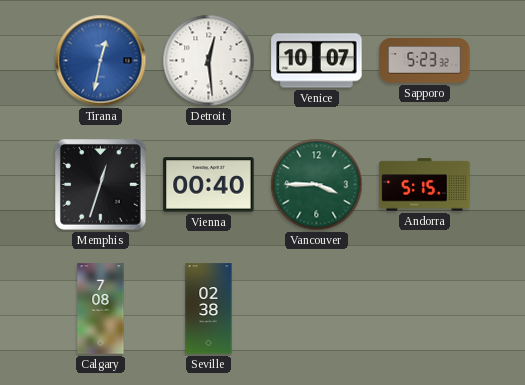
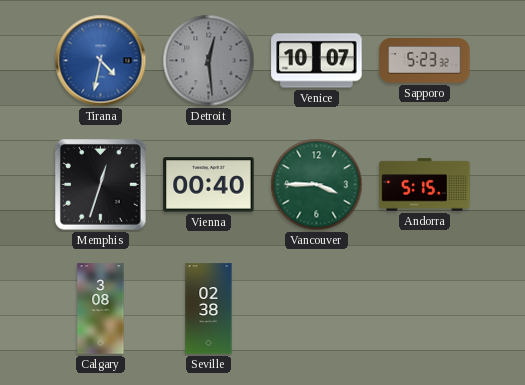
Tirana: 12:32 -> 4:32
Detroit dial: white -> grey
Calgary: 7:08 -> 3:08
